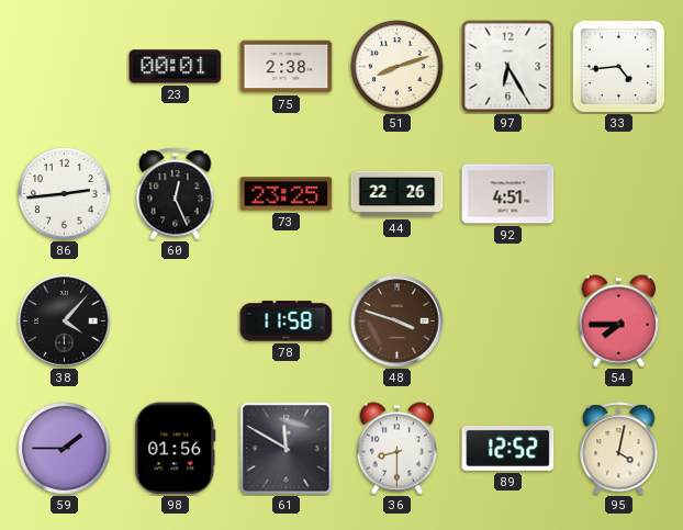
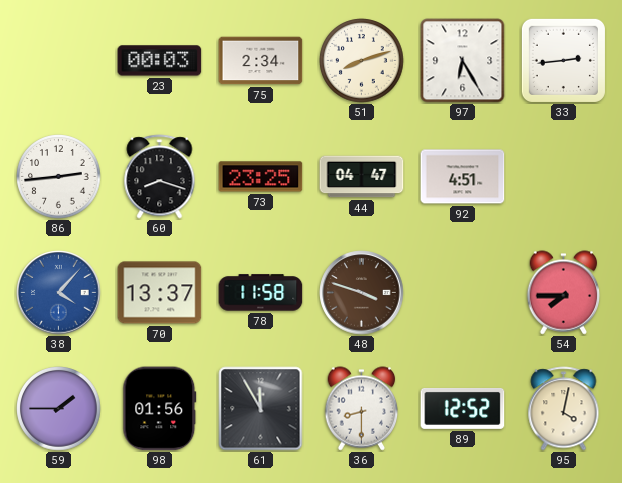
23: 00:01 -> 00:03
75: 2:38 -> 2:34
33: 4:44 -> 2:44
60: 12:26 -> 8:18
44: 22:26 -> 04:47
38 dial: black -> blue
70: none -> 13:37
61: 11:50 -> 11:55
